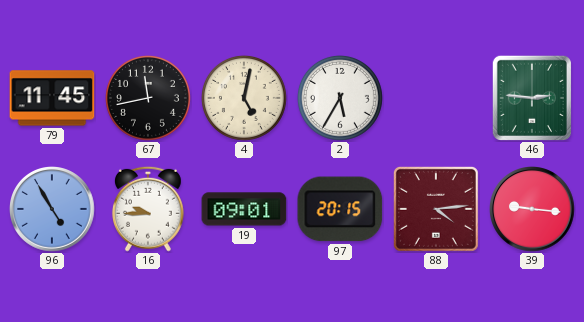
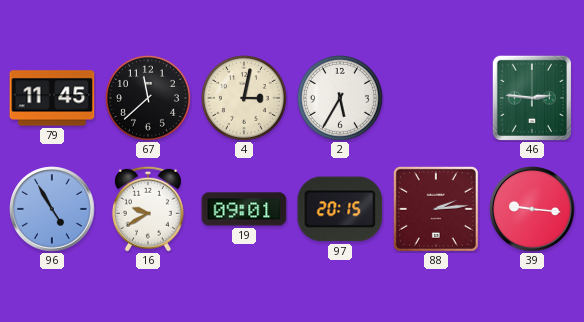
67: 11:43 -> 11:38
4: 5:02 -> 3:02
16: 9:45 -> 9:40
88: 4:14 -> 2:14
